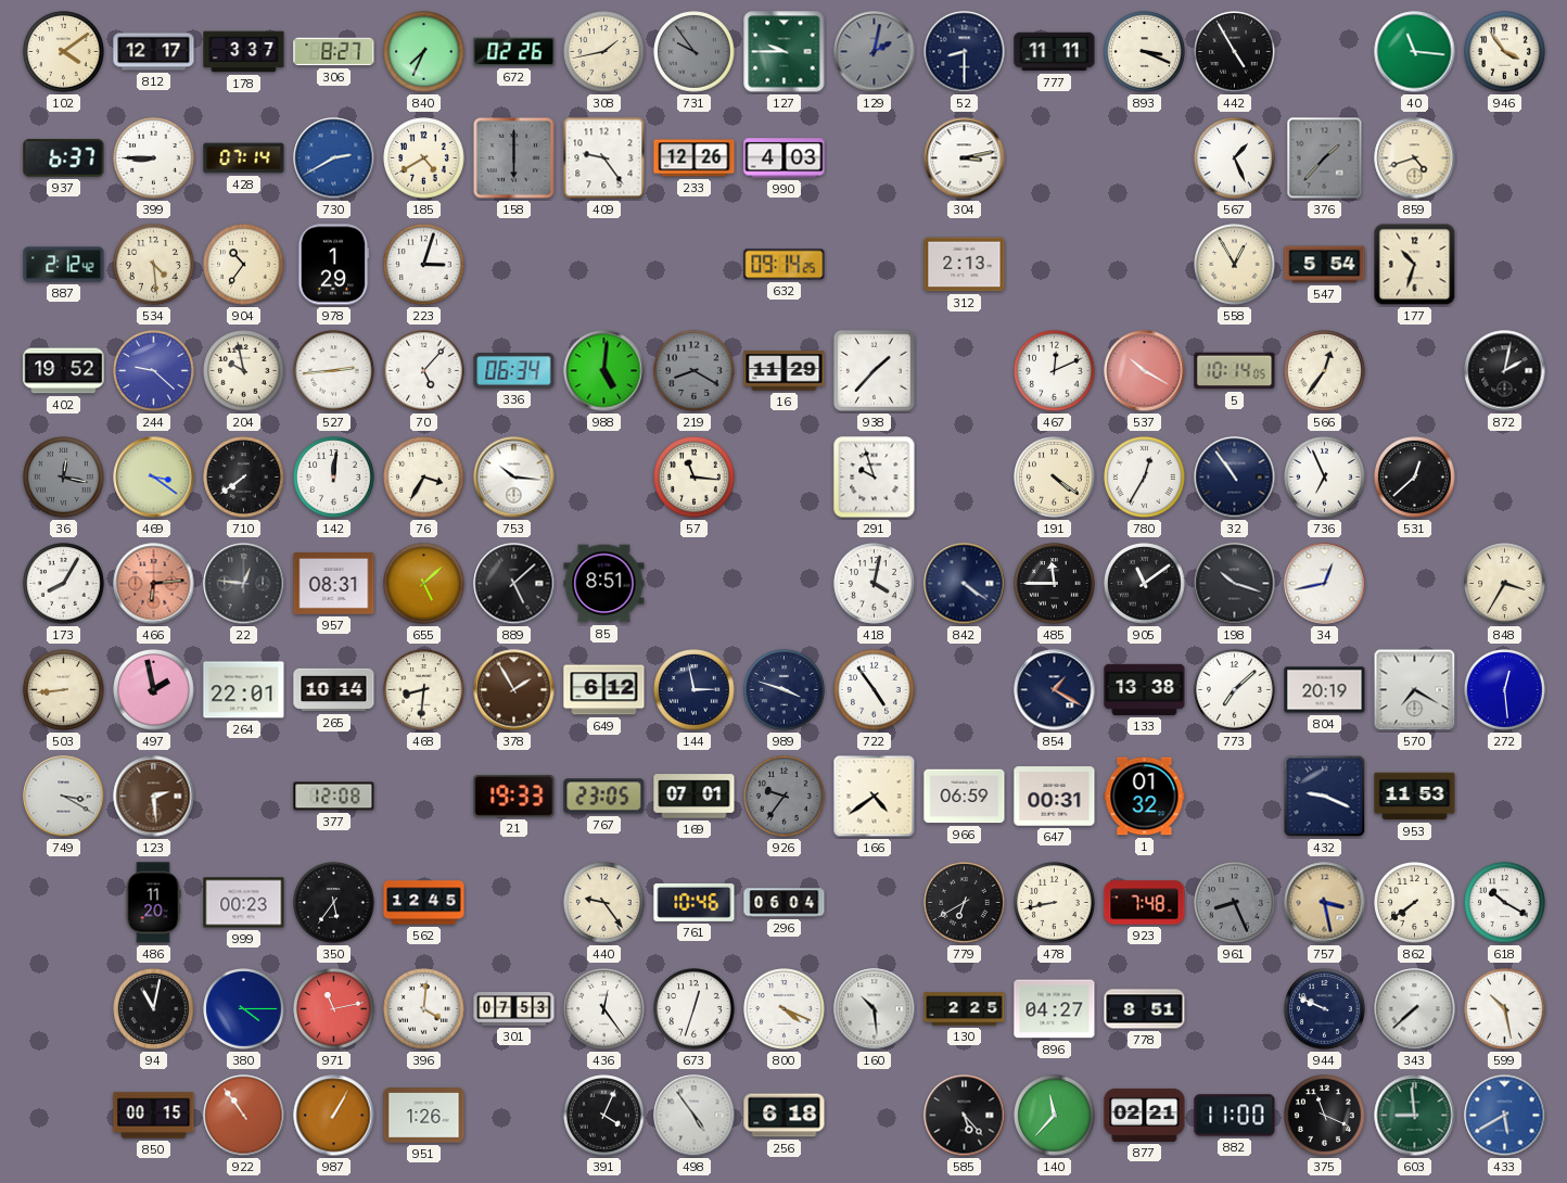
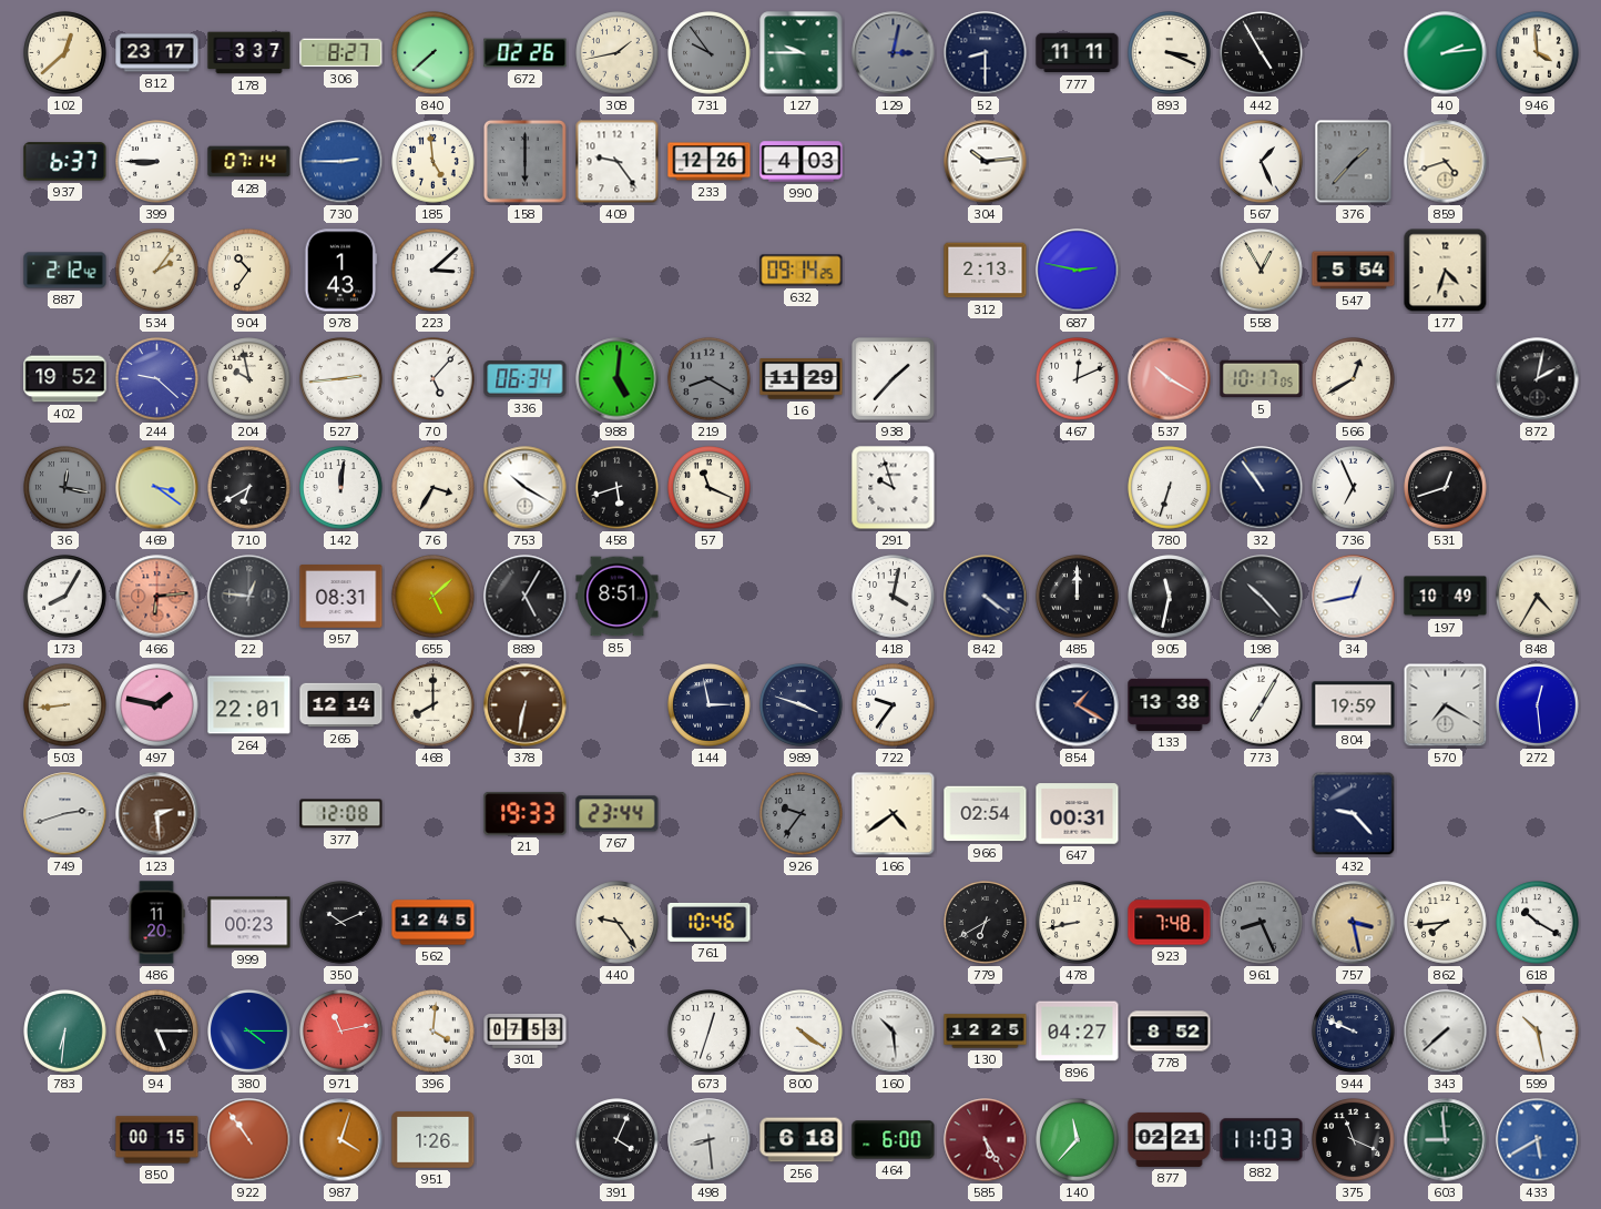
102: 4:09 -> 12:38
812: 12:17 -> 23:17
840: 7:34 -> 7:38
129: 2:02 -> 3:02
40: 11:16 -> 2:14
946: 3:54 -> 3:59
730: 2:40 -> 2:45
185: 4:40 -> 4:59
304: 3:13 -> 10:14
534: 4:29 -> 2:06
978: 1:29 -> 1:43
223: 3:03 -> 3:08
687: none -> 2:47
177: 10:33 -> 4:33
5: 10:14 -> 10:17
566: 12:36 -> 12:40
710: 7:39 -> 6:40
753: 10:16 -> 10:20
458: none -> 5:42
57: 11:16 -> 11:19
191: 4:21 -> none
780: 12:35 -> 6:33
531: 12:38 -> 12:42
889: 5:08 -> 5:05
485: 11:45 -> 12:00
905: 11:09 -> 11:32
198: 10:18 -> 10:23
197: none -> 10:49
848: 3:35 -> 4:35
497: 1:58 -> 1:47
265: 10:14 -> 12:14
468: 8:31 -> 8:00
378: 1:55 -> 6:32
649: 6:12 -> none
722: 4:54 -> 9:36
773: 7:08 -> 7:05
804: 20:19 -> 19:59
749: 3:20 -> 2:42
767: 23:05 -> 23:44
169: 07:01 -> none
966: 06:59 -> 02:54
1: 01:32 -> none
432: 9:19 -> 9:23
953: 11:53 -> none
350: 5:36 -> 10:11
296: 06:04 -> none
862: 7:39 -> 7:44
783: none -> 6:31
94: 11:02 -> 5:15
436: 12:24 -> none
800: 4:19 -> 4:21
130: 2:25 -> 12:25
778: 8:51 -> 8:52
987: 1:05 -> 4:03
498: 4:54 -> 8:29
464: none -> 6:00
585: 5:23 -> 5:25
585 dial: black -> burgundy
882: 11:00 -> 11:03
